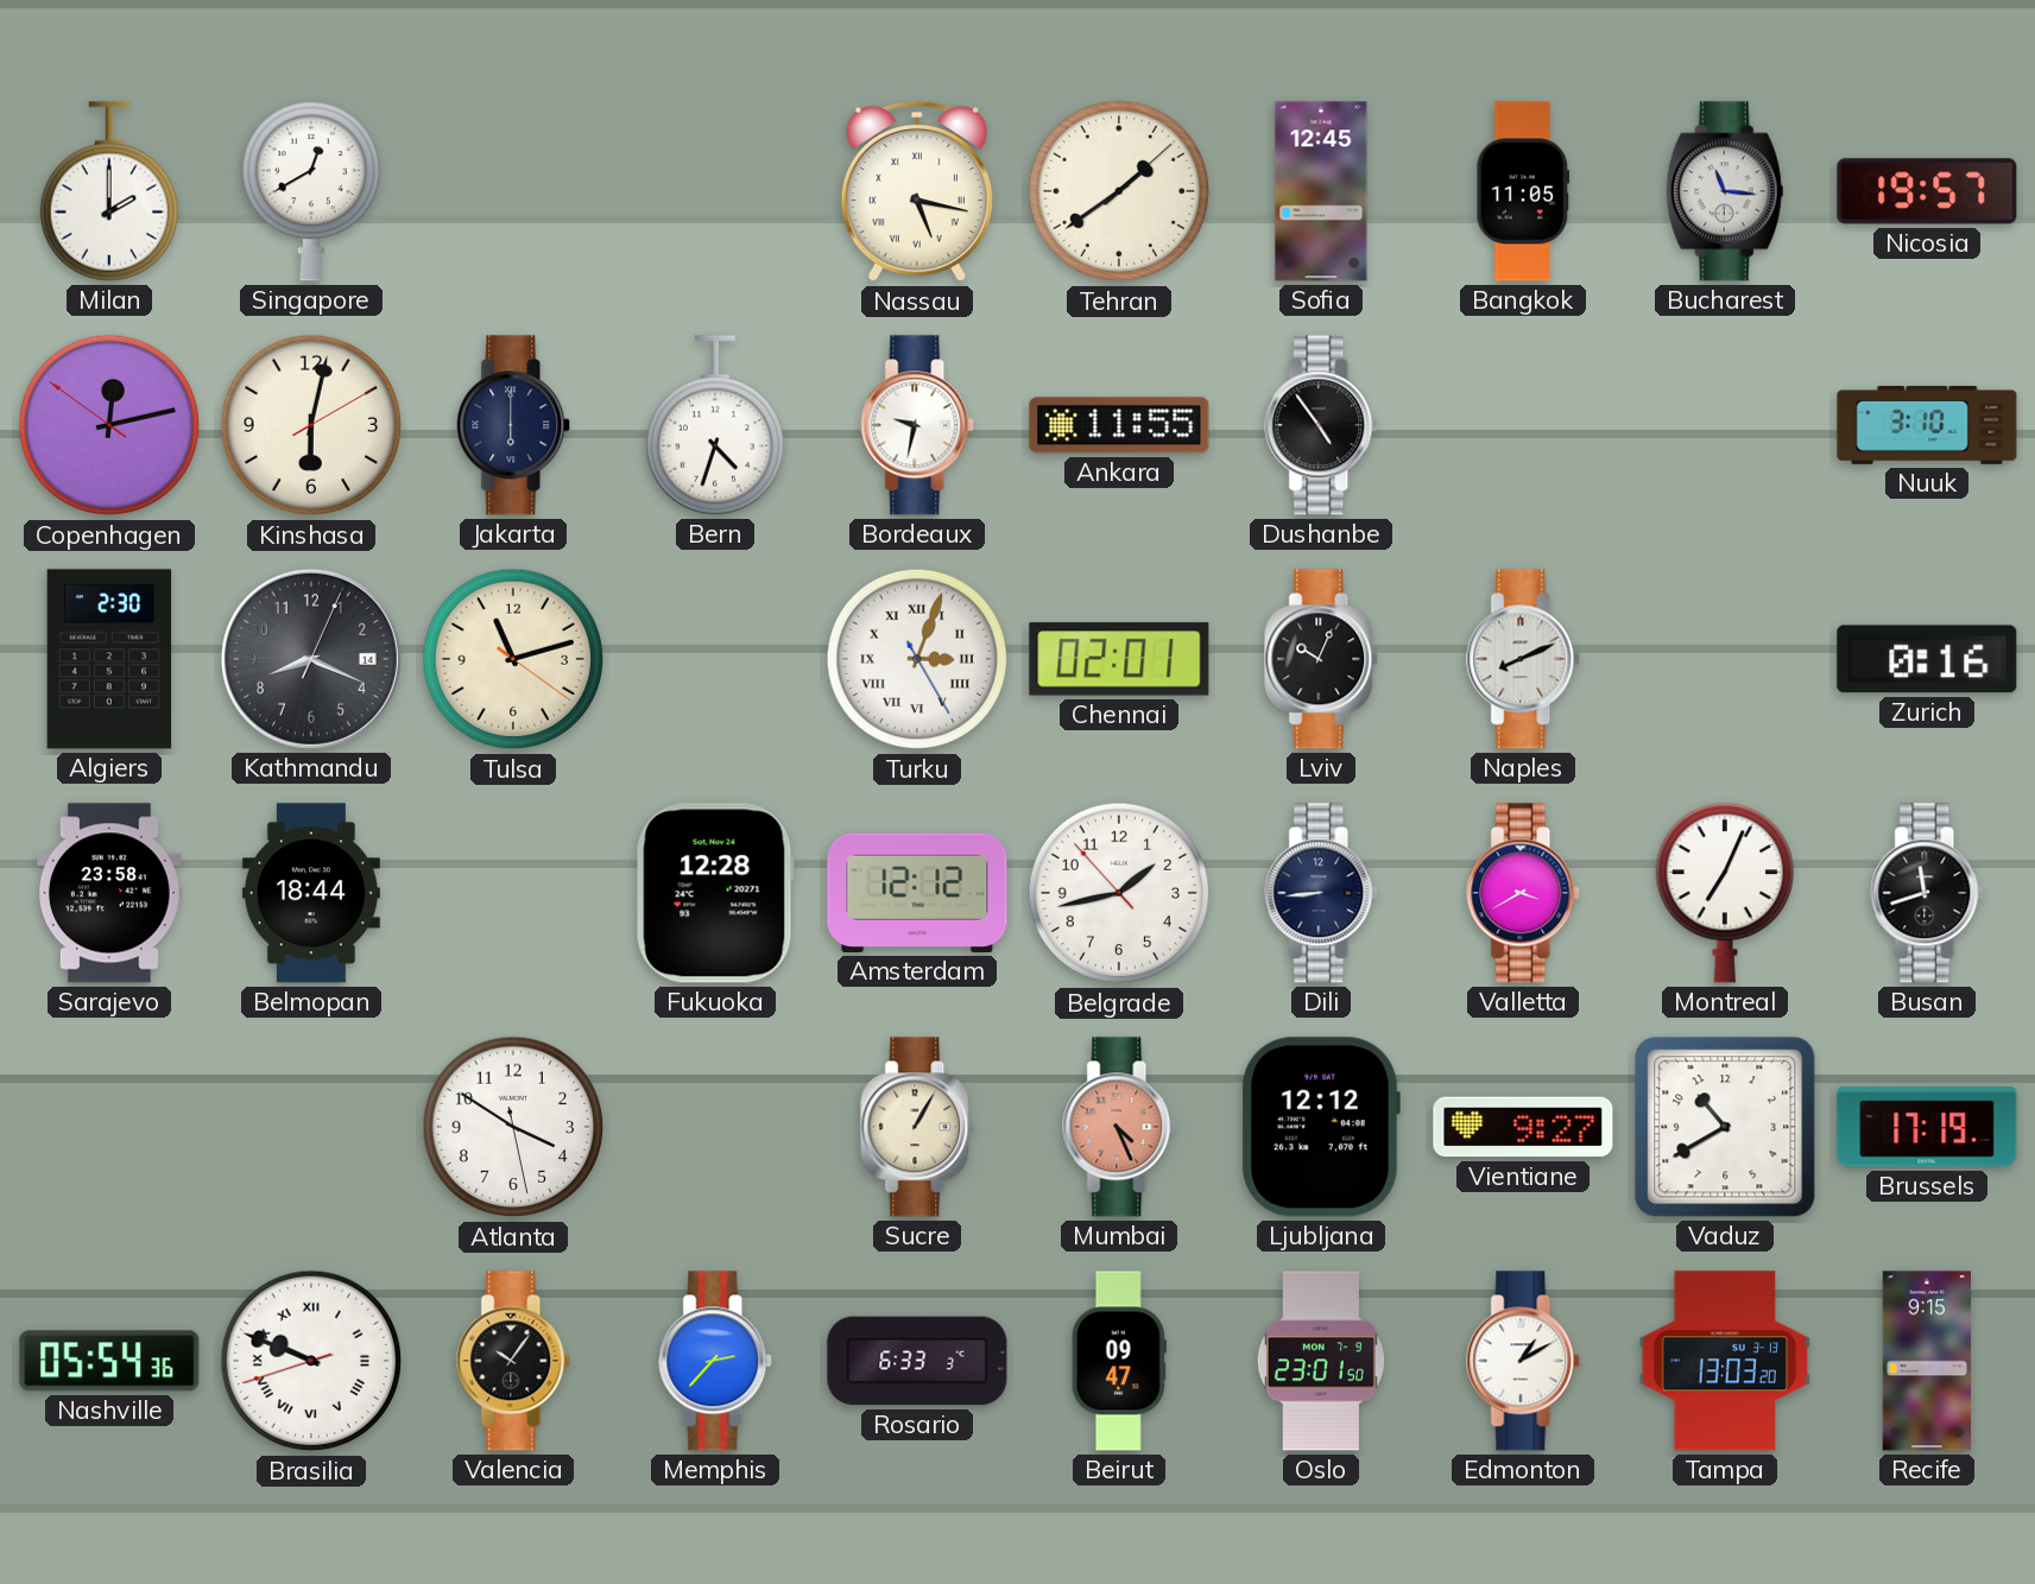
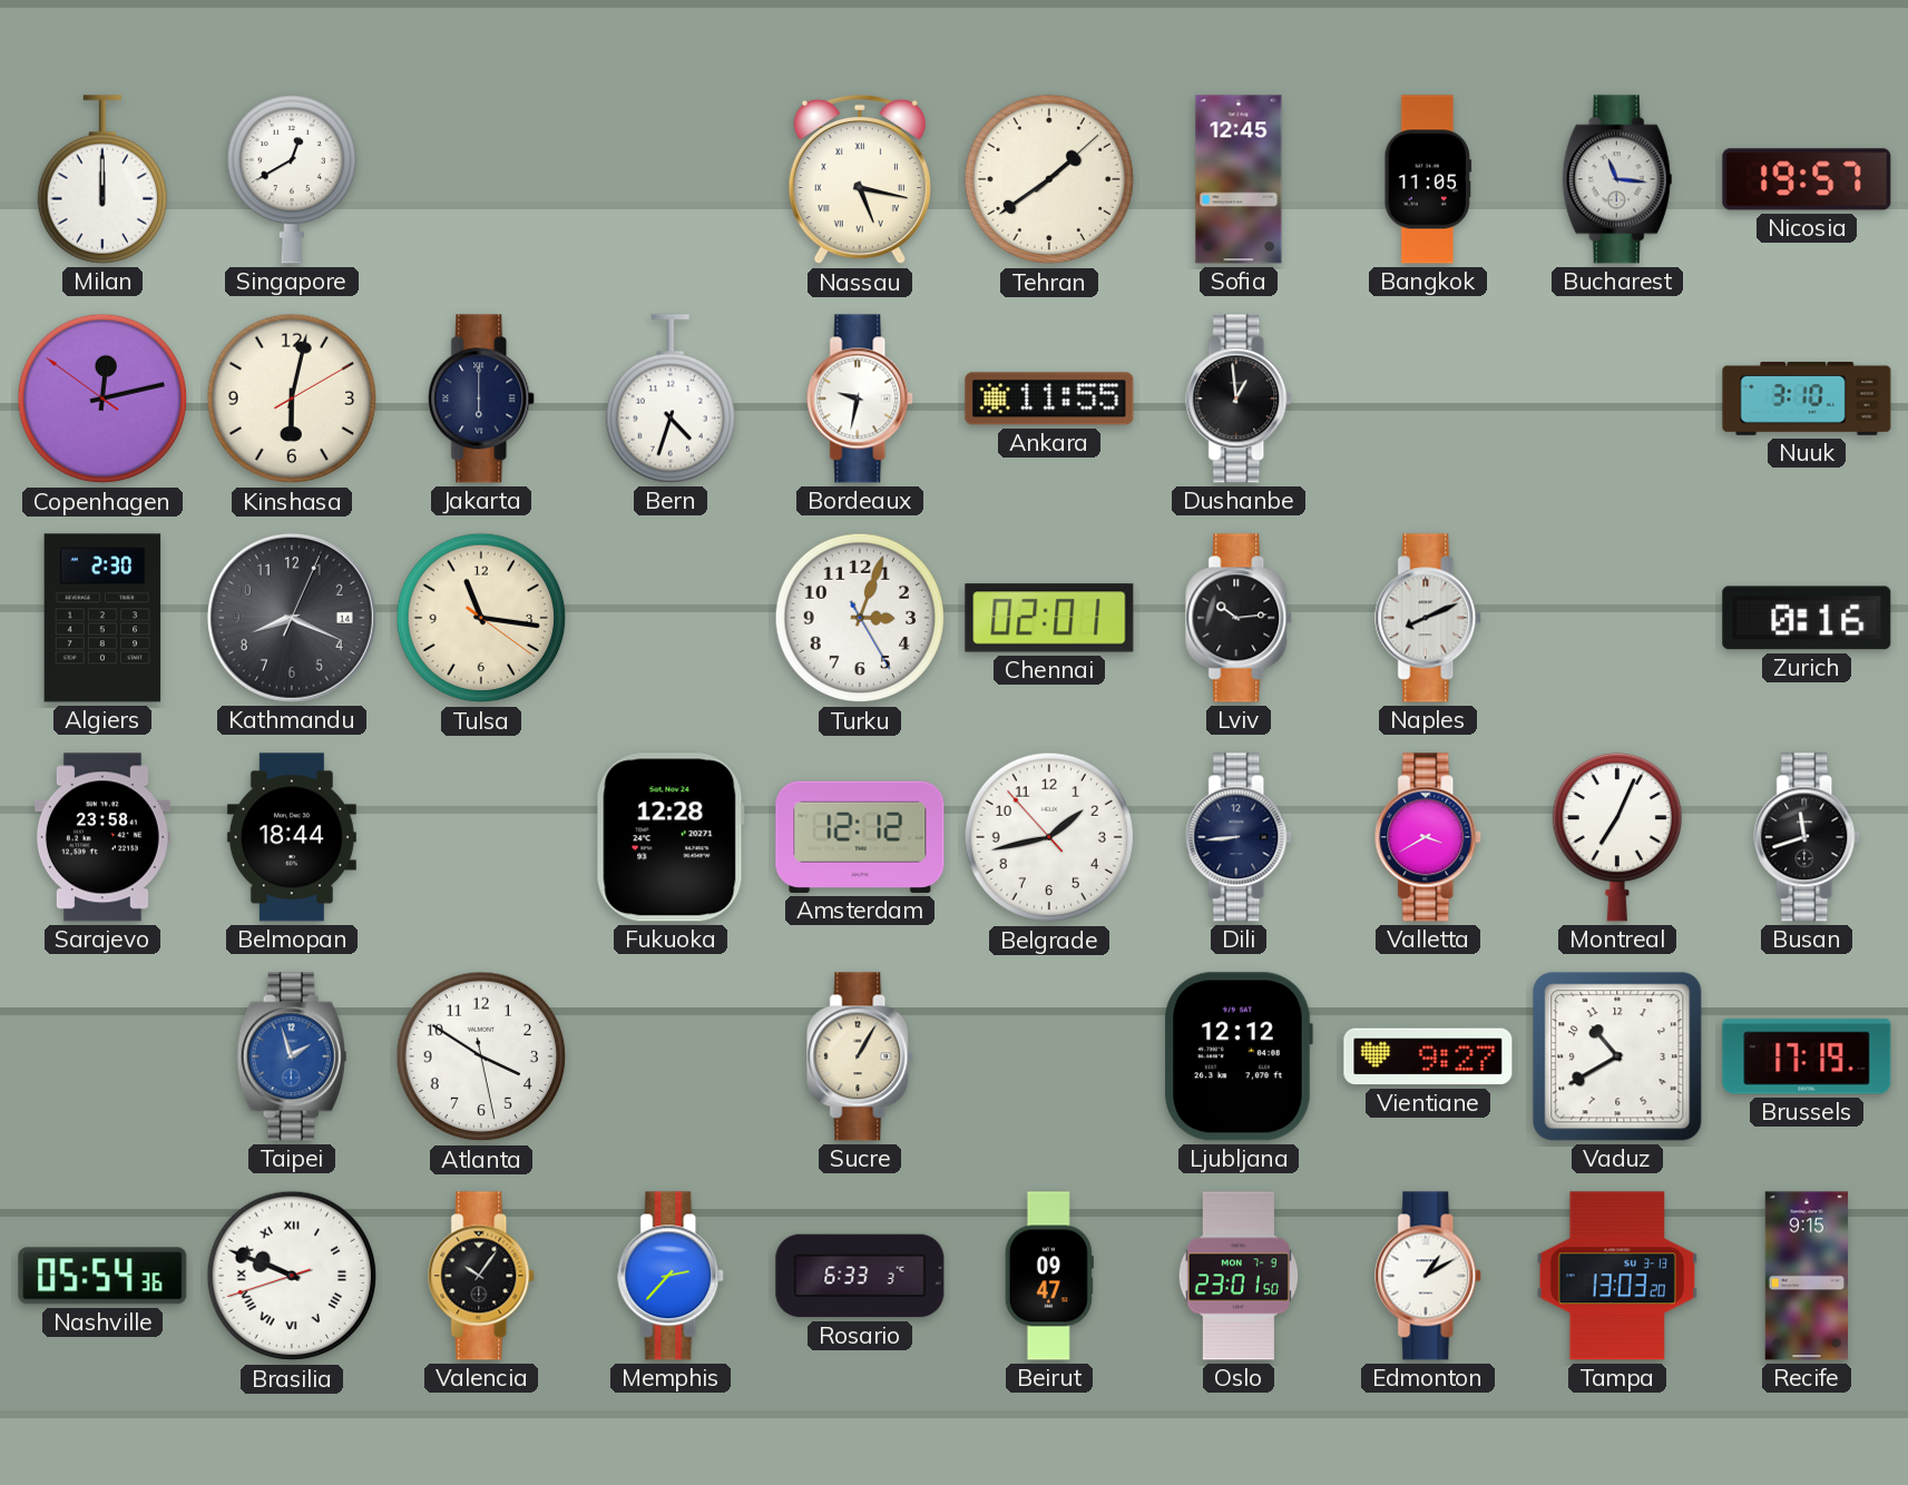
Milan: 2:00 -> 12:00
Dushanbe: 4:54 -> 12:59
Tulsa: 11:12 -> 11:16
Turku numerals: Roman -> Arabic
Lviv: 10:04 -> 10:14
Taipei: none -> 1:57
Mumbai: 4:26 -> none
